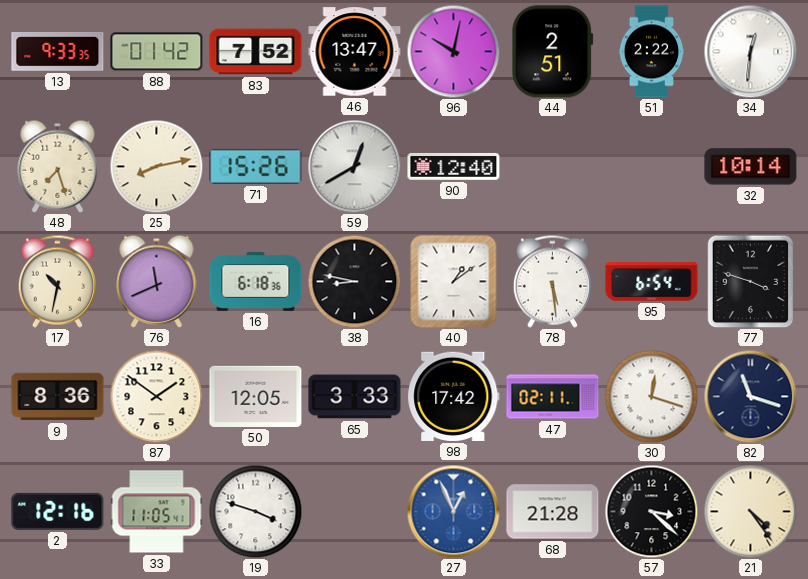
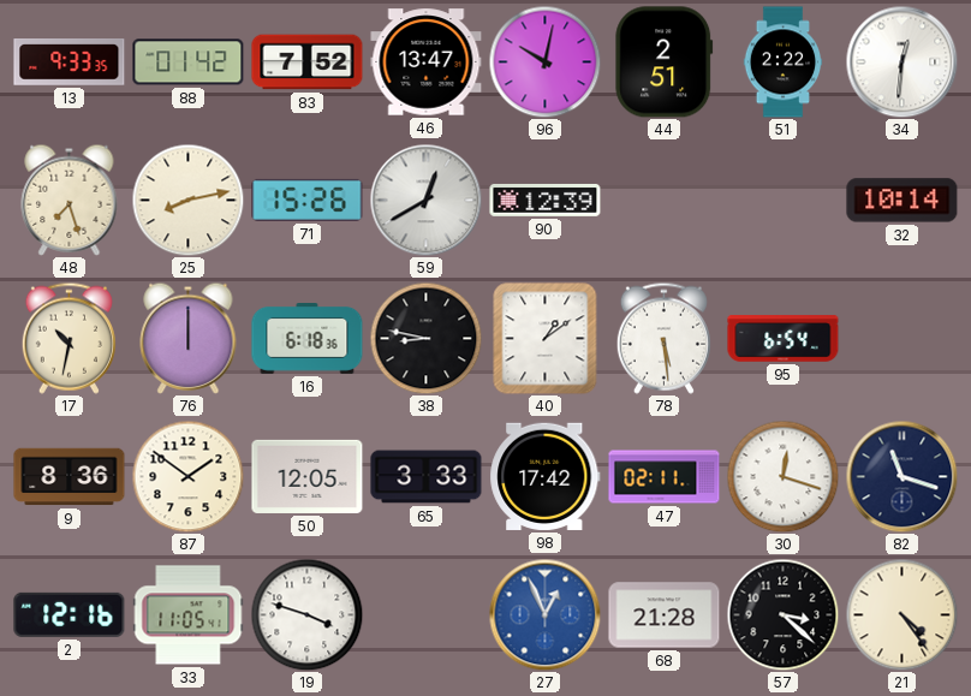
90: 12:40 -> 12:39
76: 11:41 -> 12:00
77: 3:48 -> none
